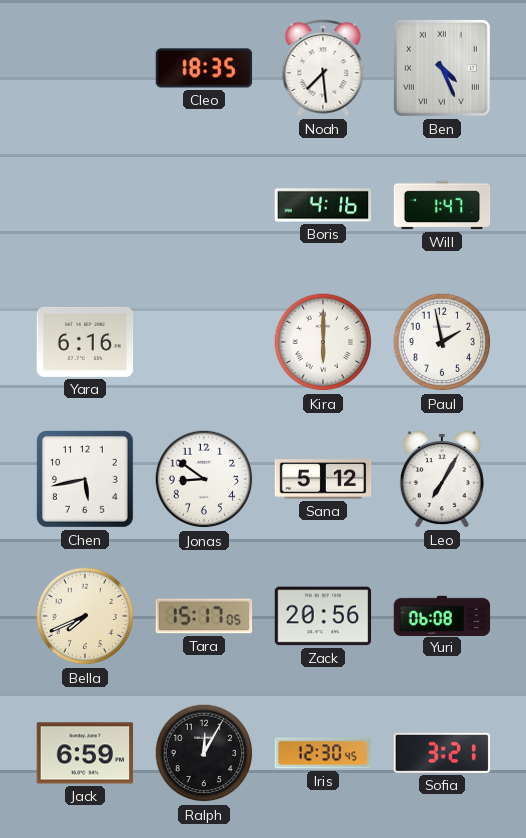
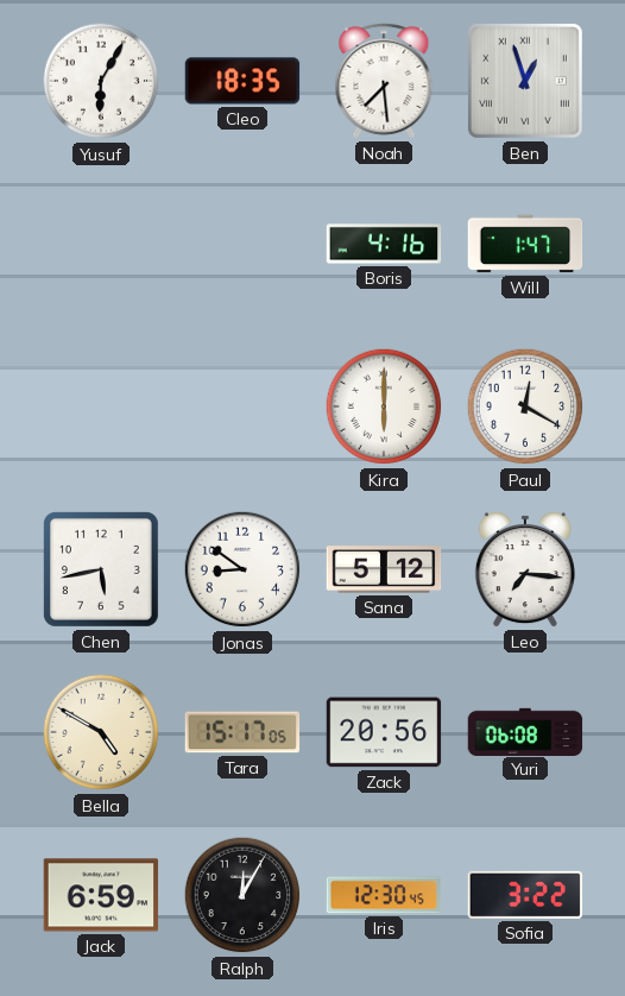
Yusuf: none -> 6:05
Ben: 4:26 -> 12:57
Yara: 6:16 -> none
Paul: 1:58 -> 12:20
Leo: 7:05 -> 7:16
Bella: 7:41 -> 4:50
Sofia: 3:21 -> 3:22
